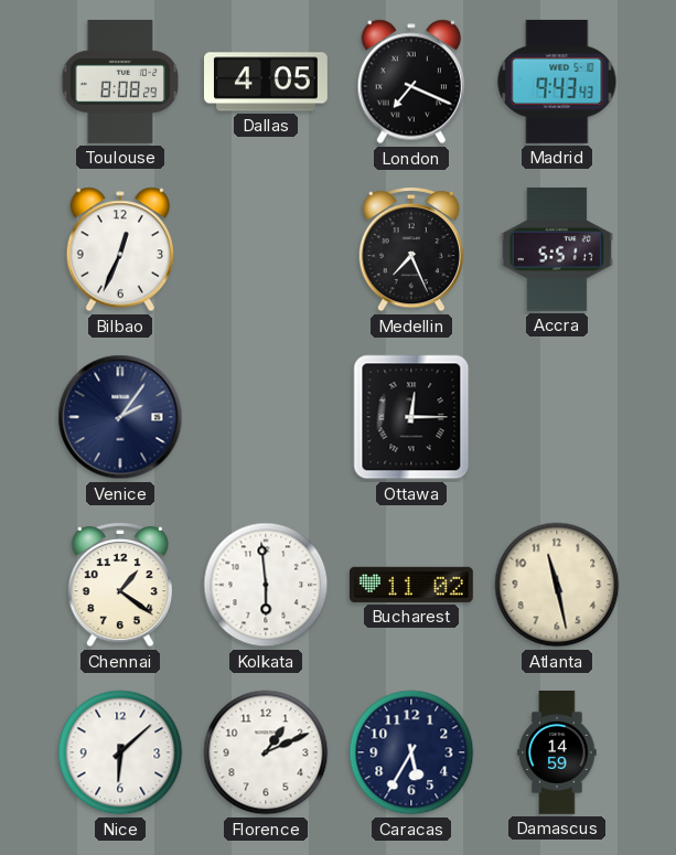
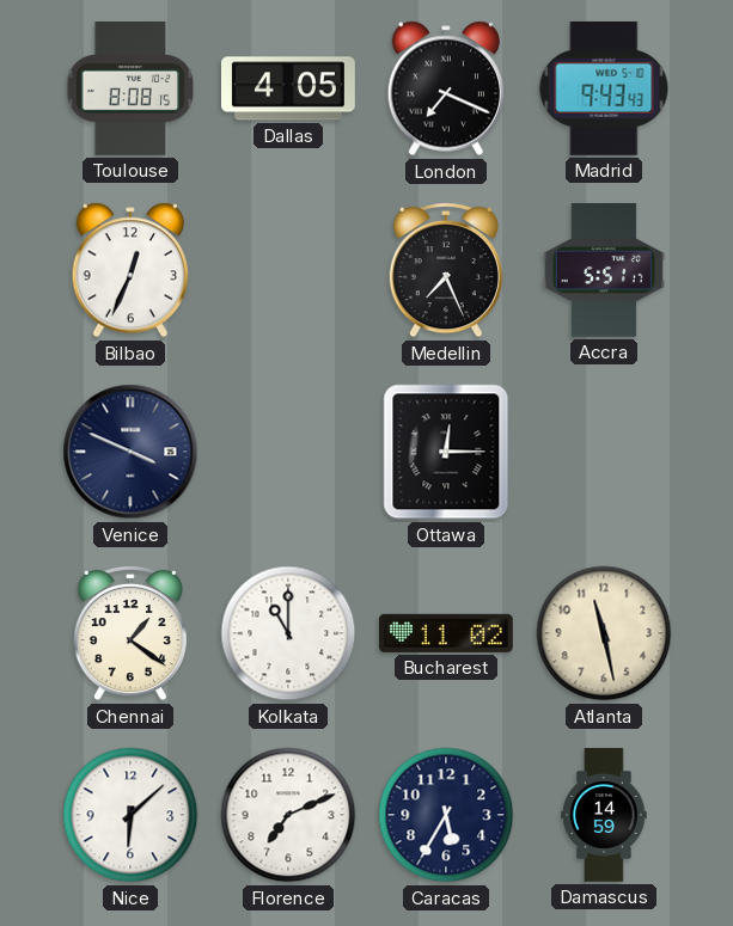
Toulouse: 8:08:29 -> 8:08:15
Venice: 2:06 -> 3:49
Kolkata: 5:59 -> 11:00
Florence: 1:11 -> 7:11
